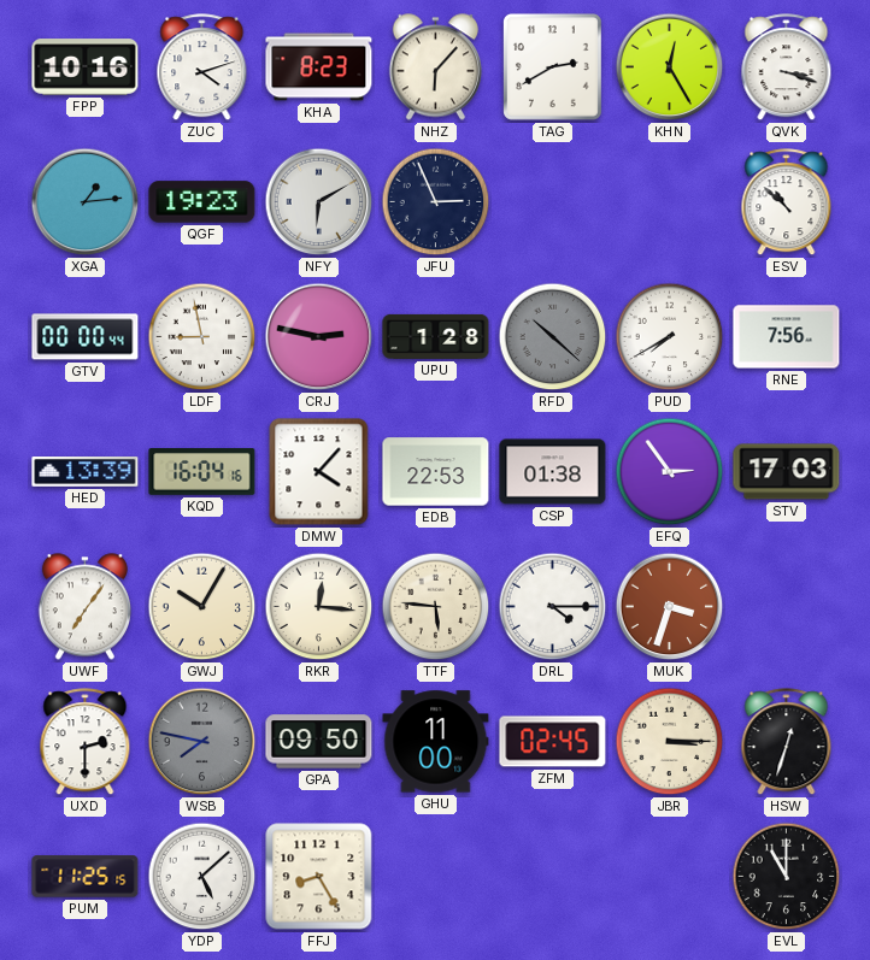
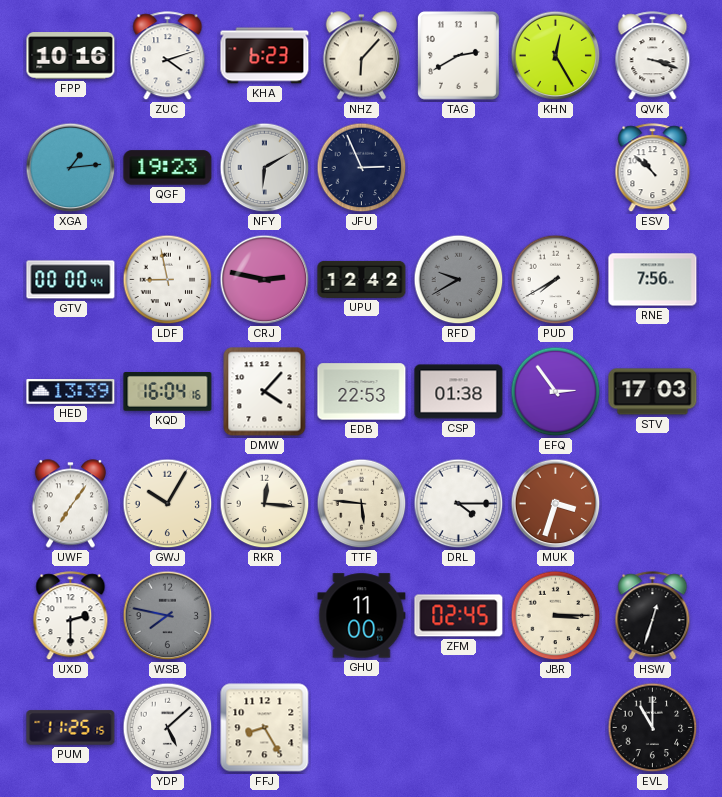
KHA: 8:23 -> 6:23
UPU: 1:28 -> 12:42
RFD: 10:22 -> 9:40
GPA: 09:50 -> none
